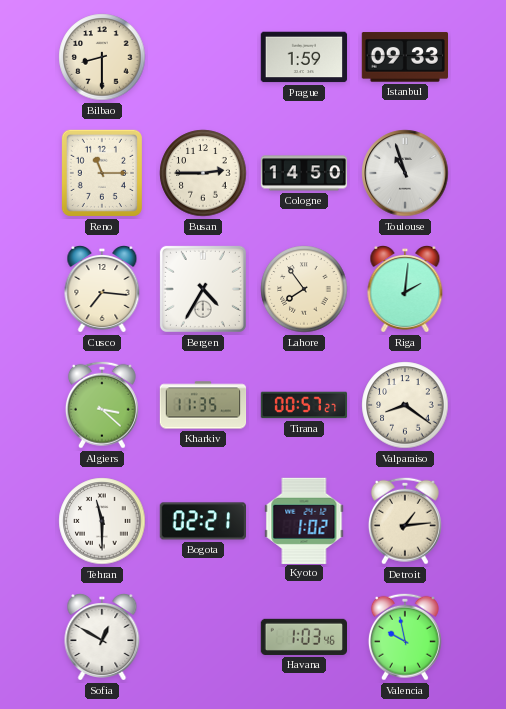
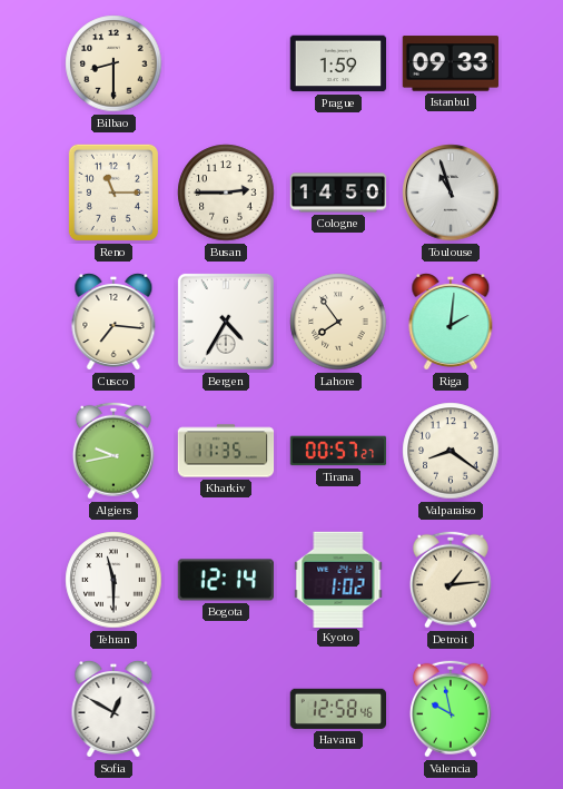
Algiers: 3:22 -> 9:43
Bogota: 02:21 -> 12:14
Havana: 1:03 -> 12:58
